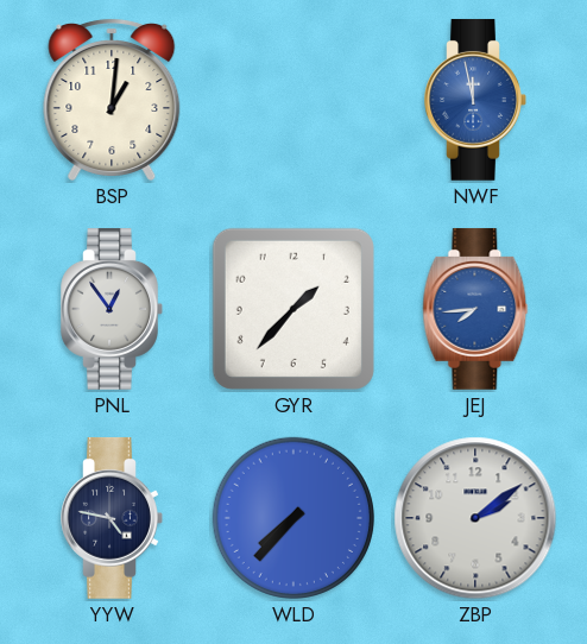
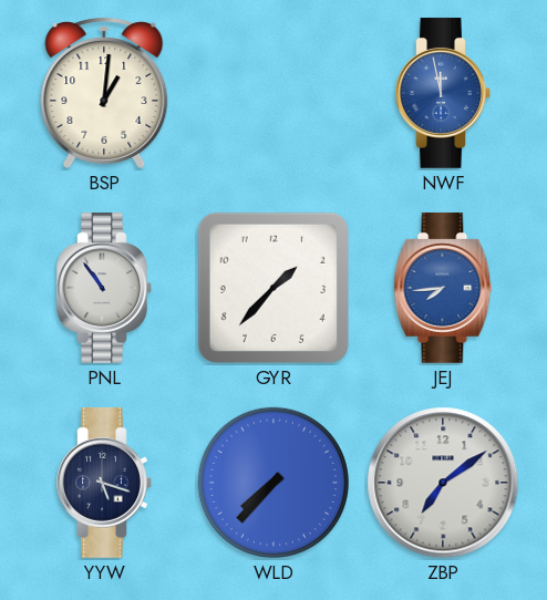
PNL: 12:54 -> 10:54
YYW: 4:47 -> 5:18
ZBP: 2:09 -> 7:09
